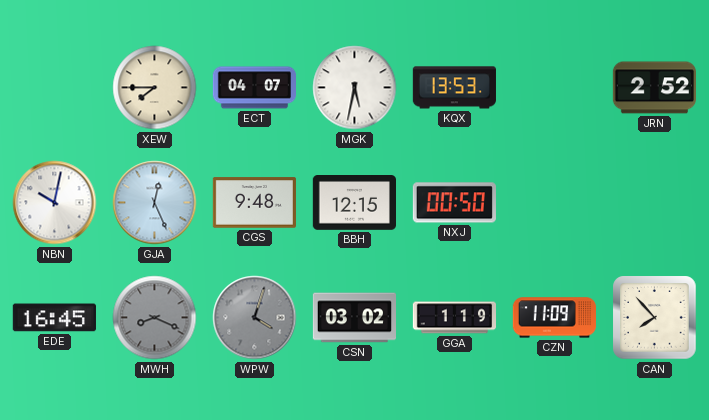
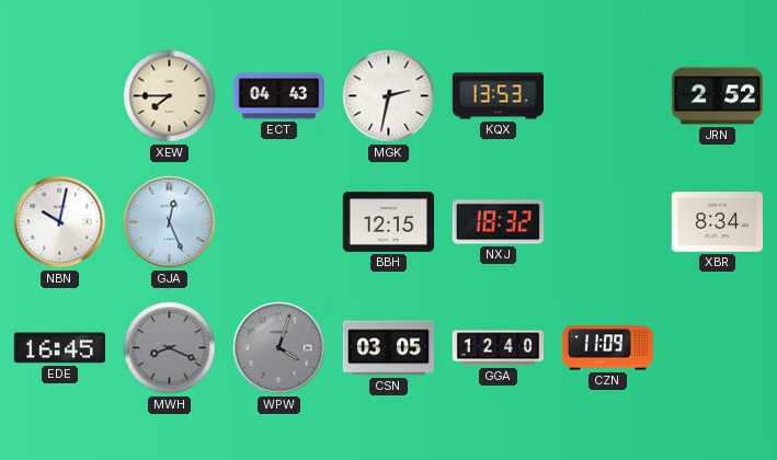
ECT: 04:07 -> 04:43
MGK: 5:32 -> 2:32
CGS: 9:48 -> none
NXJ: 00:50 -> 18:32
XBR: none -> 8:34
CSN: 03:02 -> 03:05
GGA: 1:19 -> 12:40
CAN: 7:53 -> none
